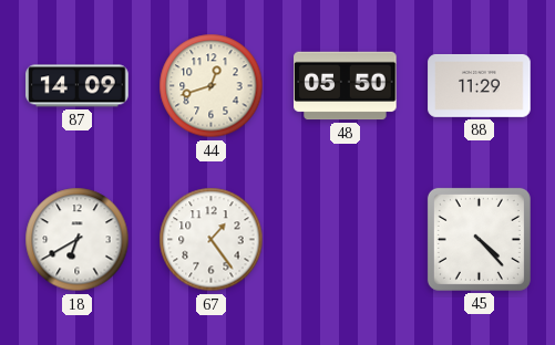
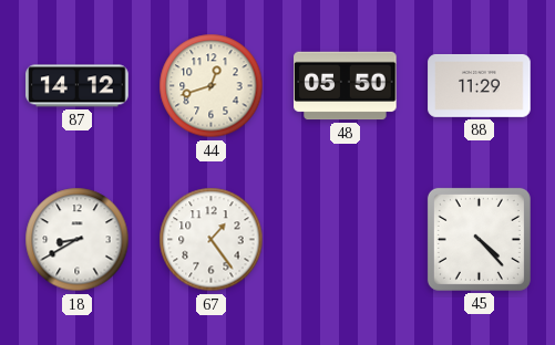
87: 14:09 -> 14:12
18: 6:40 -> 8:40
